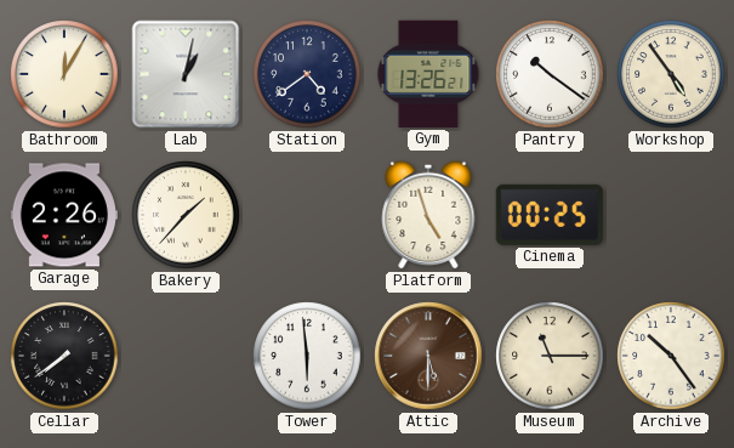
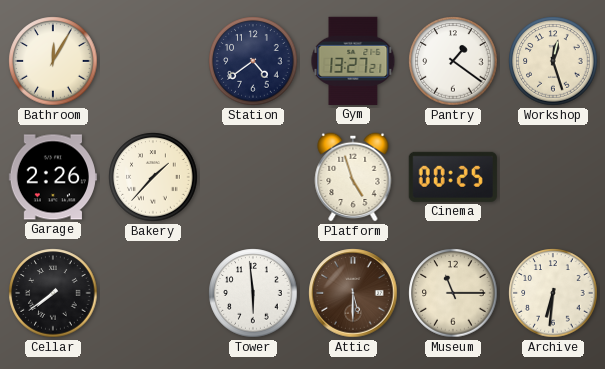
Lab: 1:02 -> none
Gym: 13:26 -> 13:27
Pantry: 10:21 -> 1:21
Workshop: 4:54 -> 12:27
Archive: 10:24 -> 6:31
